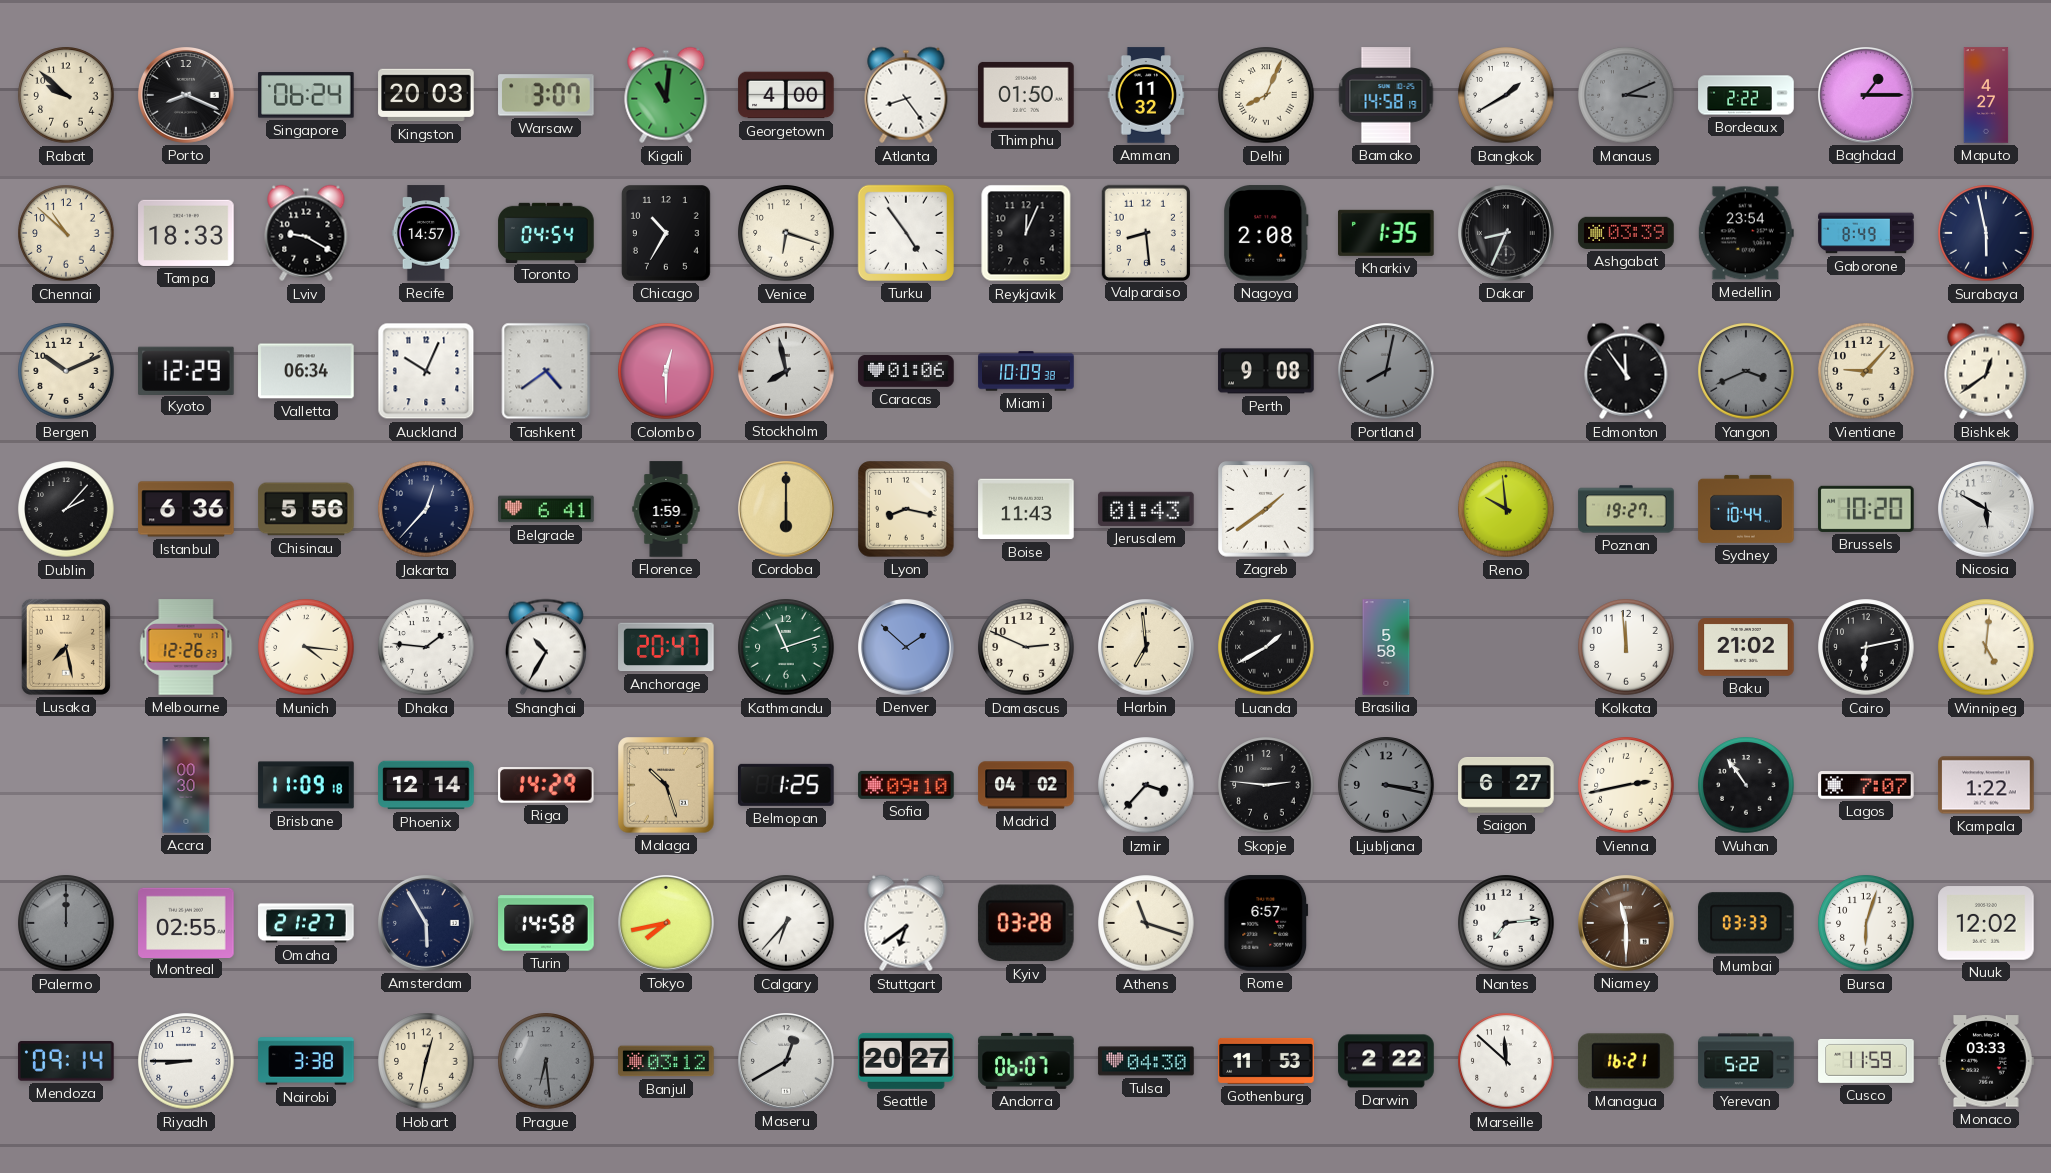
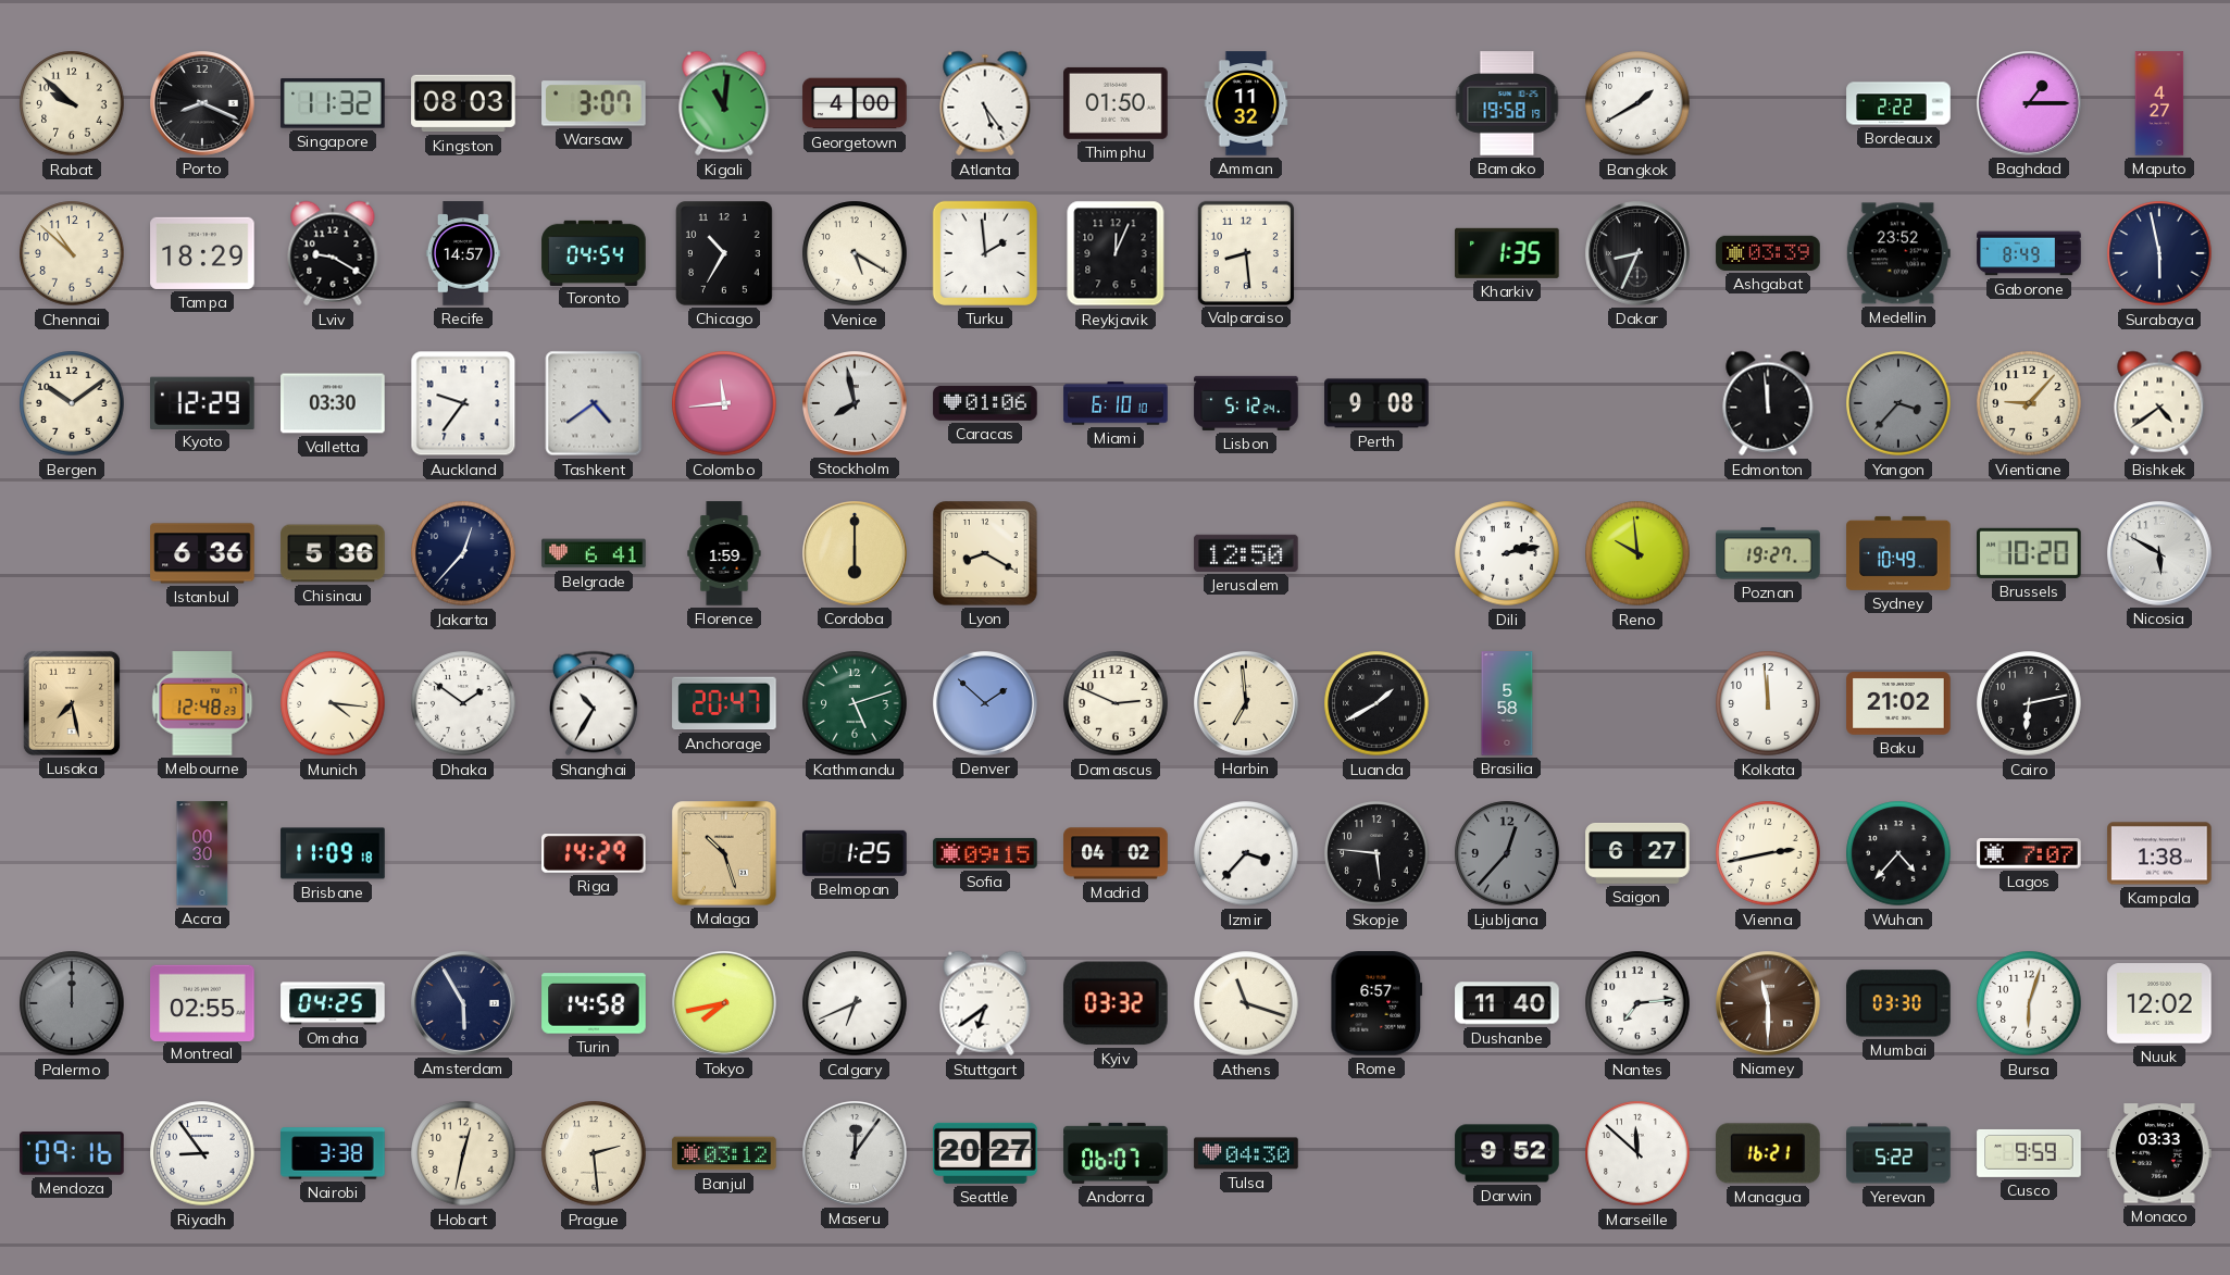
Singapore: 06:24 -> 11:32
Kingston: 20:03 -> 08:03
Atlanta: 8:24 -> 5:24
Delhi: 8:04 -> none
Bamako: 14:58 -> 19:58
Manaus: 3:11 -> none
Tampa: 18:33 -> 18:29
Venice: 6:18 -> 5:20
Turku: 4:54 -> 1:59
Nagoya: 2:08 -> none
Medellin: 23:54 -> 23:52
Bergen: 10:11 -> 10:09
Valletta: 06:34 -> 03:30
Auckland: 10:04 -> 9:36
Colombo: 12:30 -> 11:44
Miami: 10:09 -> 6:10
Lisbon: none -> 5:12
Portland: 8:02 -> none
Edmonton: 11:54 -> 11:59
Yangon: 3:41 -> 3:37
Bishkek: 12:39 -> 4:39
Dublin: 2:07 -> none
Chisinau: 5:56 -> 5:36
Lyon: 8:17 -> 8:20
Boise: 11:43 -> none
Jerusalem: 01:43 -> 12:50
Zagreb: 1:39 -> none
Dili: none -> 2:13
Sydney: 10:44 -> 10:49
Melbourne: 12:26 -> 12:48
Dhaka: 1:46 -> 1:51
Kathmandu: 11:12 -> 5:12
Winnipeg: 5:01 -> none
Phoenix: 12:14 -> none
Sofia: 09:10 -> 09:15
Skopje: 2:46 -> 5:46
Ljubljana: 3:17 -> 12:37
Wuhan: 10:54 -> 4:37
Kampala: 1:22 -> 1:38
Omaha: 21:27 -> 04:25
Calgary: 6:37 -> 6:41
Kyiv: 03:28 -> 03:32
Dushanbe: none -> 11:40
Mumbai: 03:33 -> 03:30
Mendoza: 09:14 -> 09:16
Riyadh: 8:45 -> 8:54
Prague: 6:29 -> 2:29
Prague dial: grey -> cream
Maseru: 12:40 -> 12:06
Gothenburg: 11:53 -> none
Darwin: 2:22 -> 9:52
Cusco: 11:59 -> 9:59
